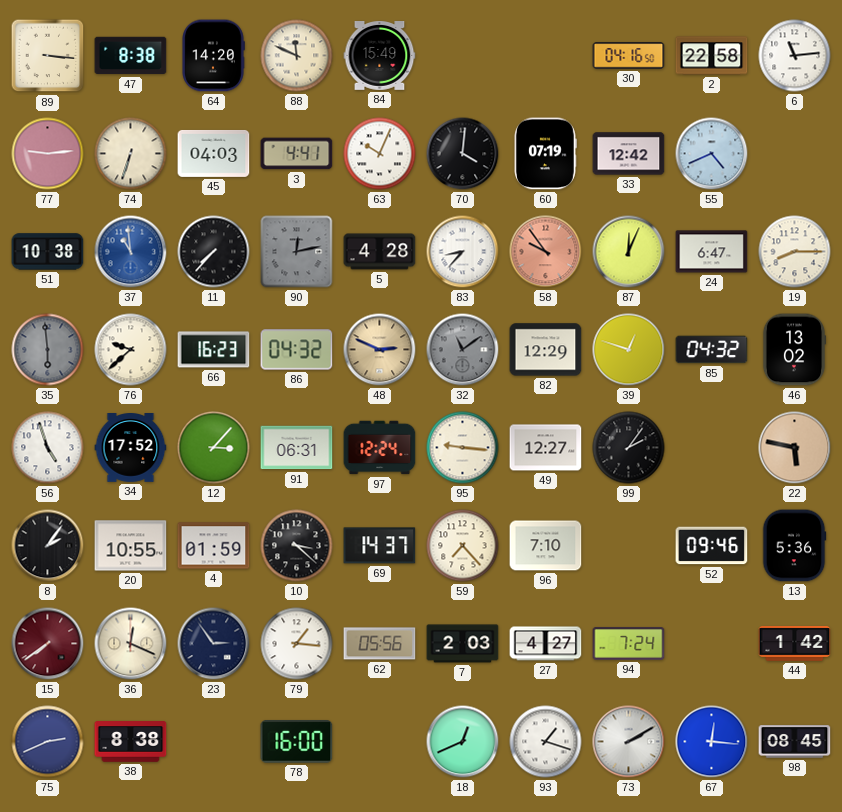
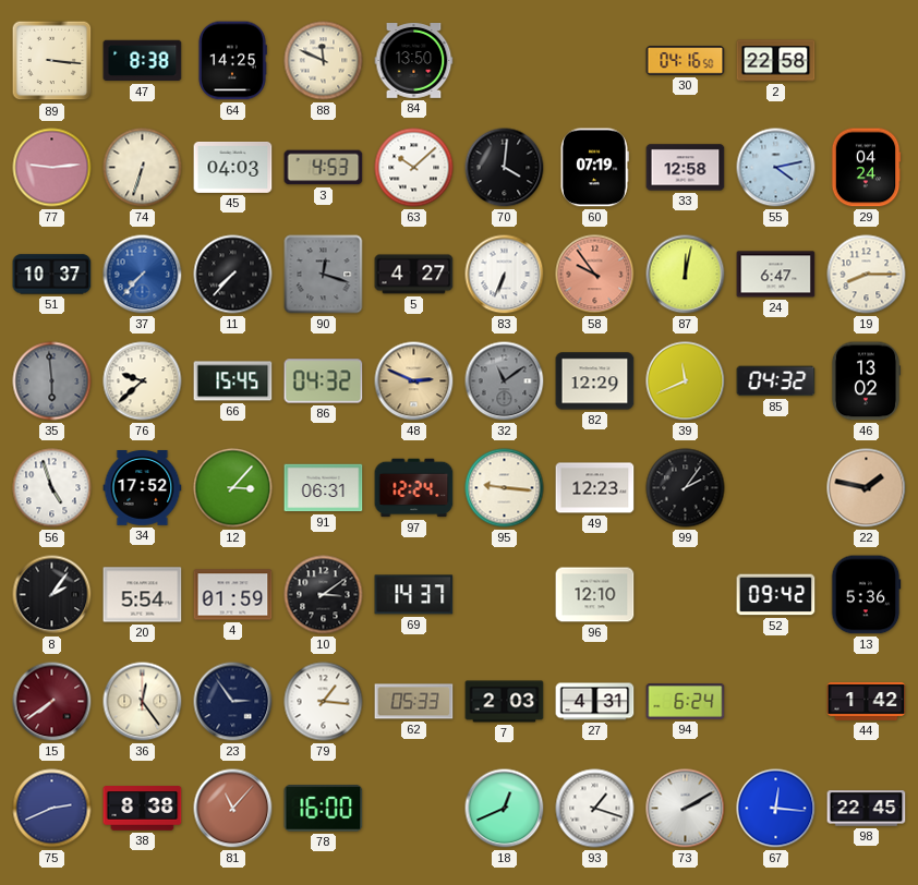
64: 14:20 -> 14:25
84: 15:49 -> 13:50
6: 11:14 -> none
3: 4:41 -> 4:53
63: 10:04 -> 10:08
33: 12:42 -> 12:58
55: 4:41 -> 4:13
29: none -> 04:24
51: 10:38 -> 10:37
37: 10:59 -> 7:37
90: 12:13 -> 12:18
5: 4:28 -> 4:27
83: 8:37 -> 6:34
87: 12:04 -> 12:02
66: 16:23 -> 15:45
39: 12:48 -> 11:41
49: 12:27 -> 12:23
22: 5:47 -> 1:47
20: 10:55 -> 5:54
10: 3:22 -> 3:09
59: 7:23 -> none
96: 7:10 -> 12:10
52: 09:46 -> 09:42
36: 12:19 -> 12:24
62: 05:56 -> 05:33
27: 4:27 -> 4:31
94: 7:24 -> 6:24
81: none -> 11:07
98: 08:45 -> 22:45
